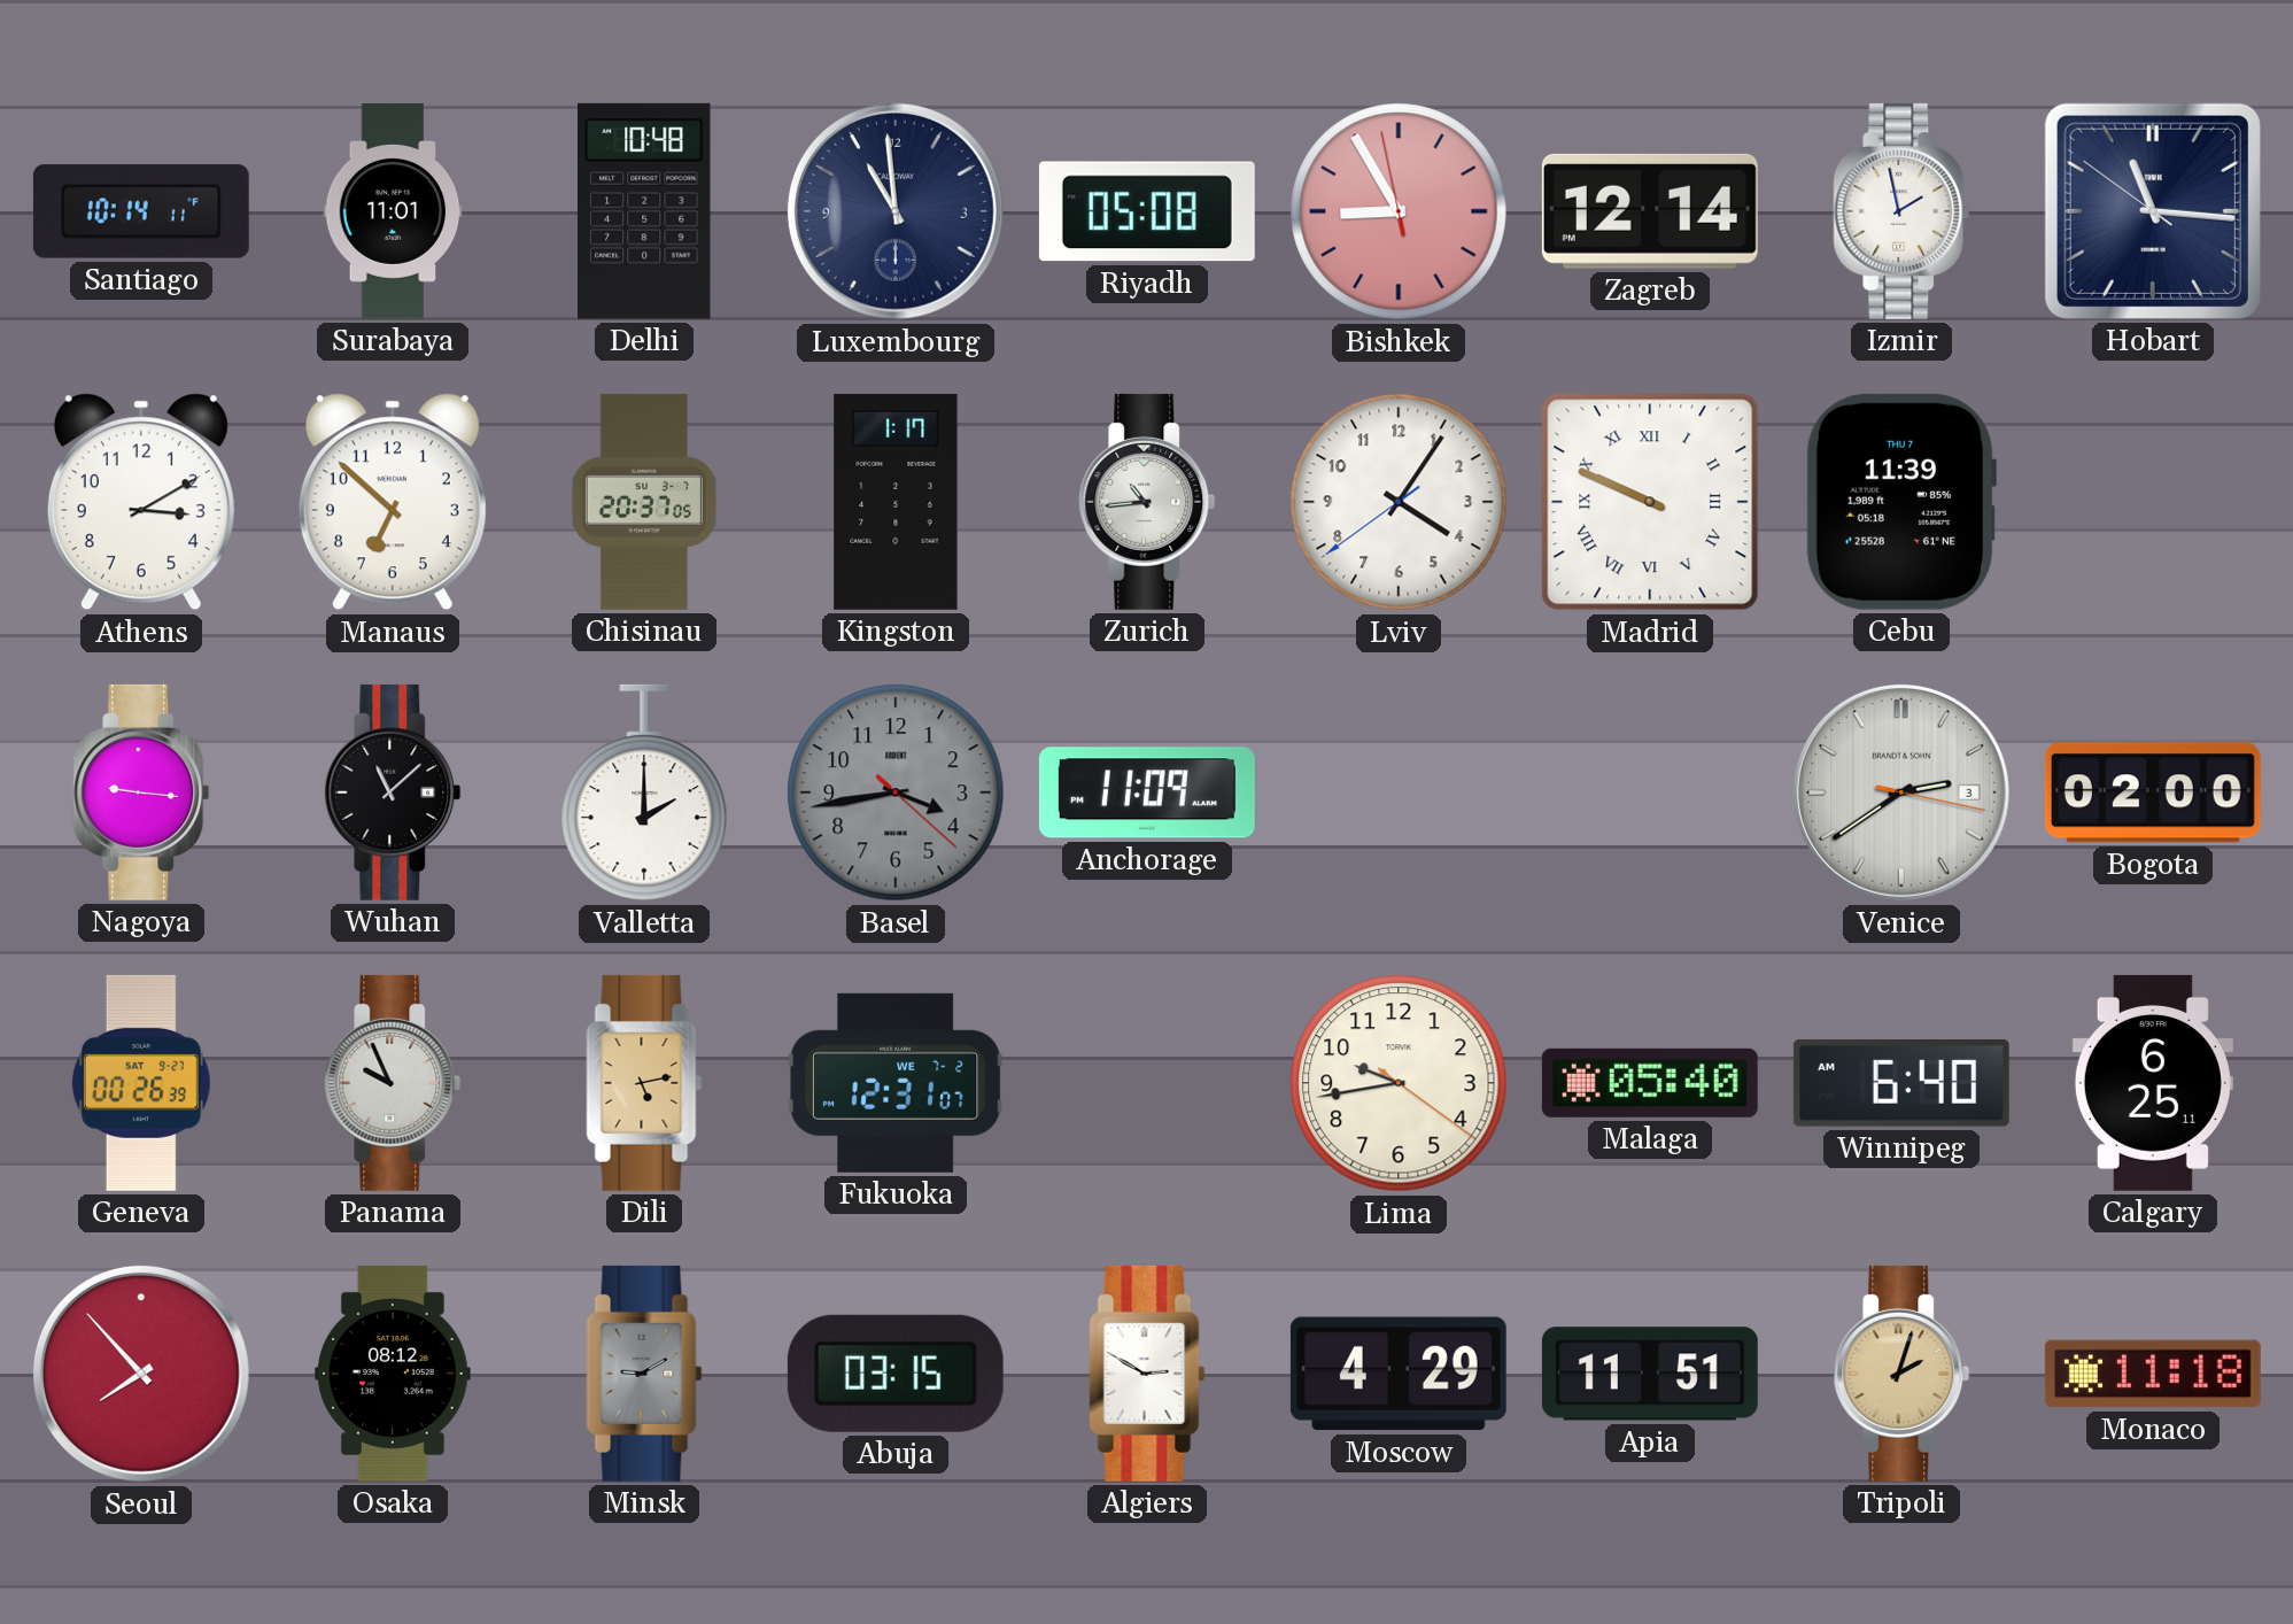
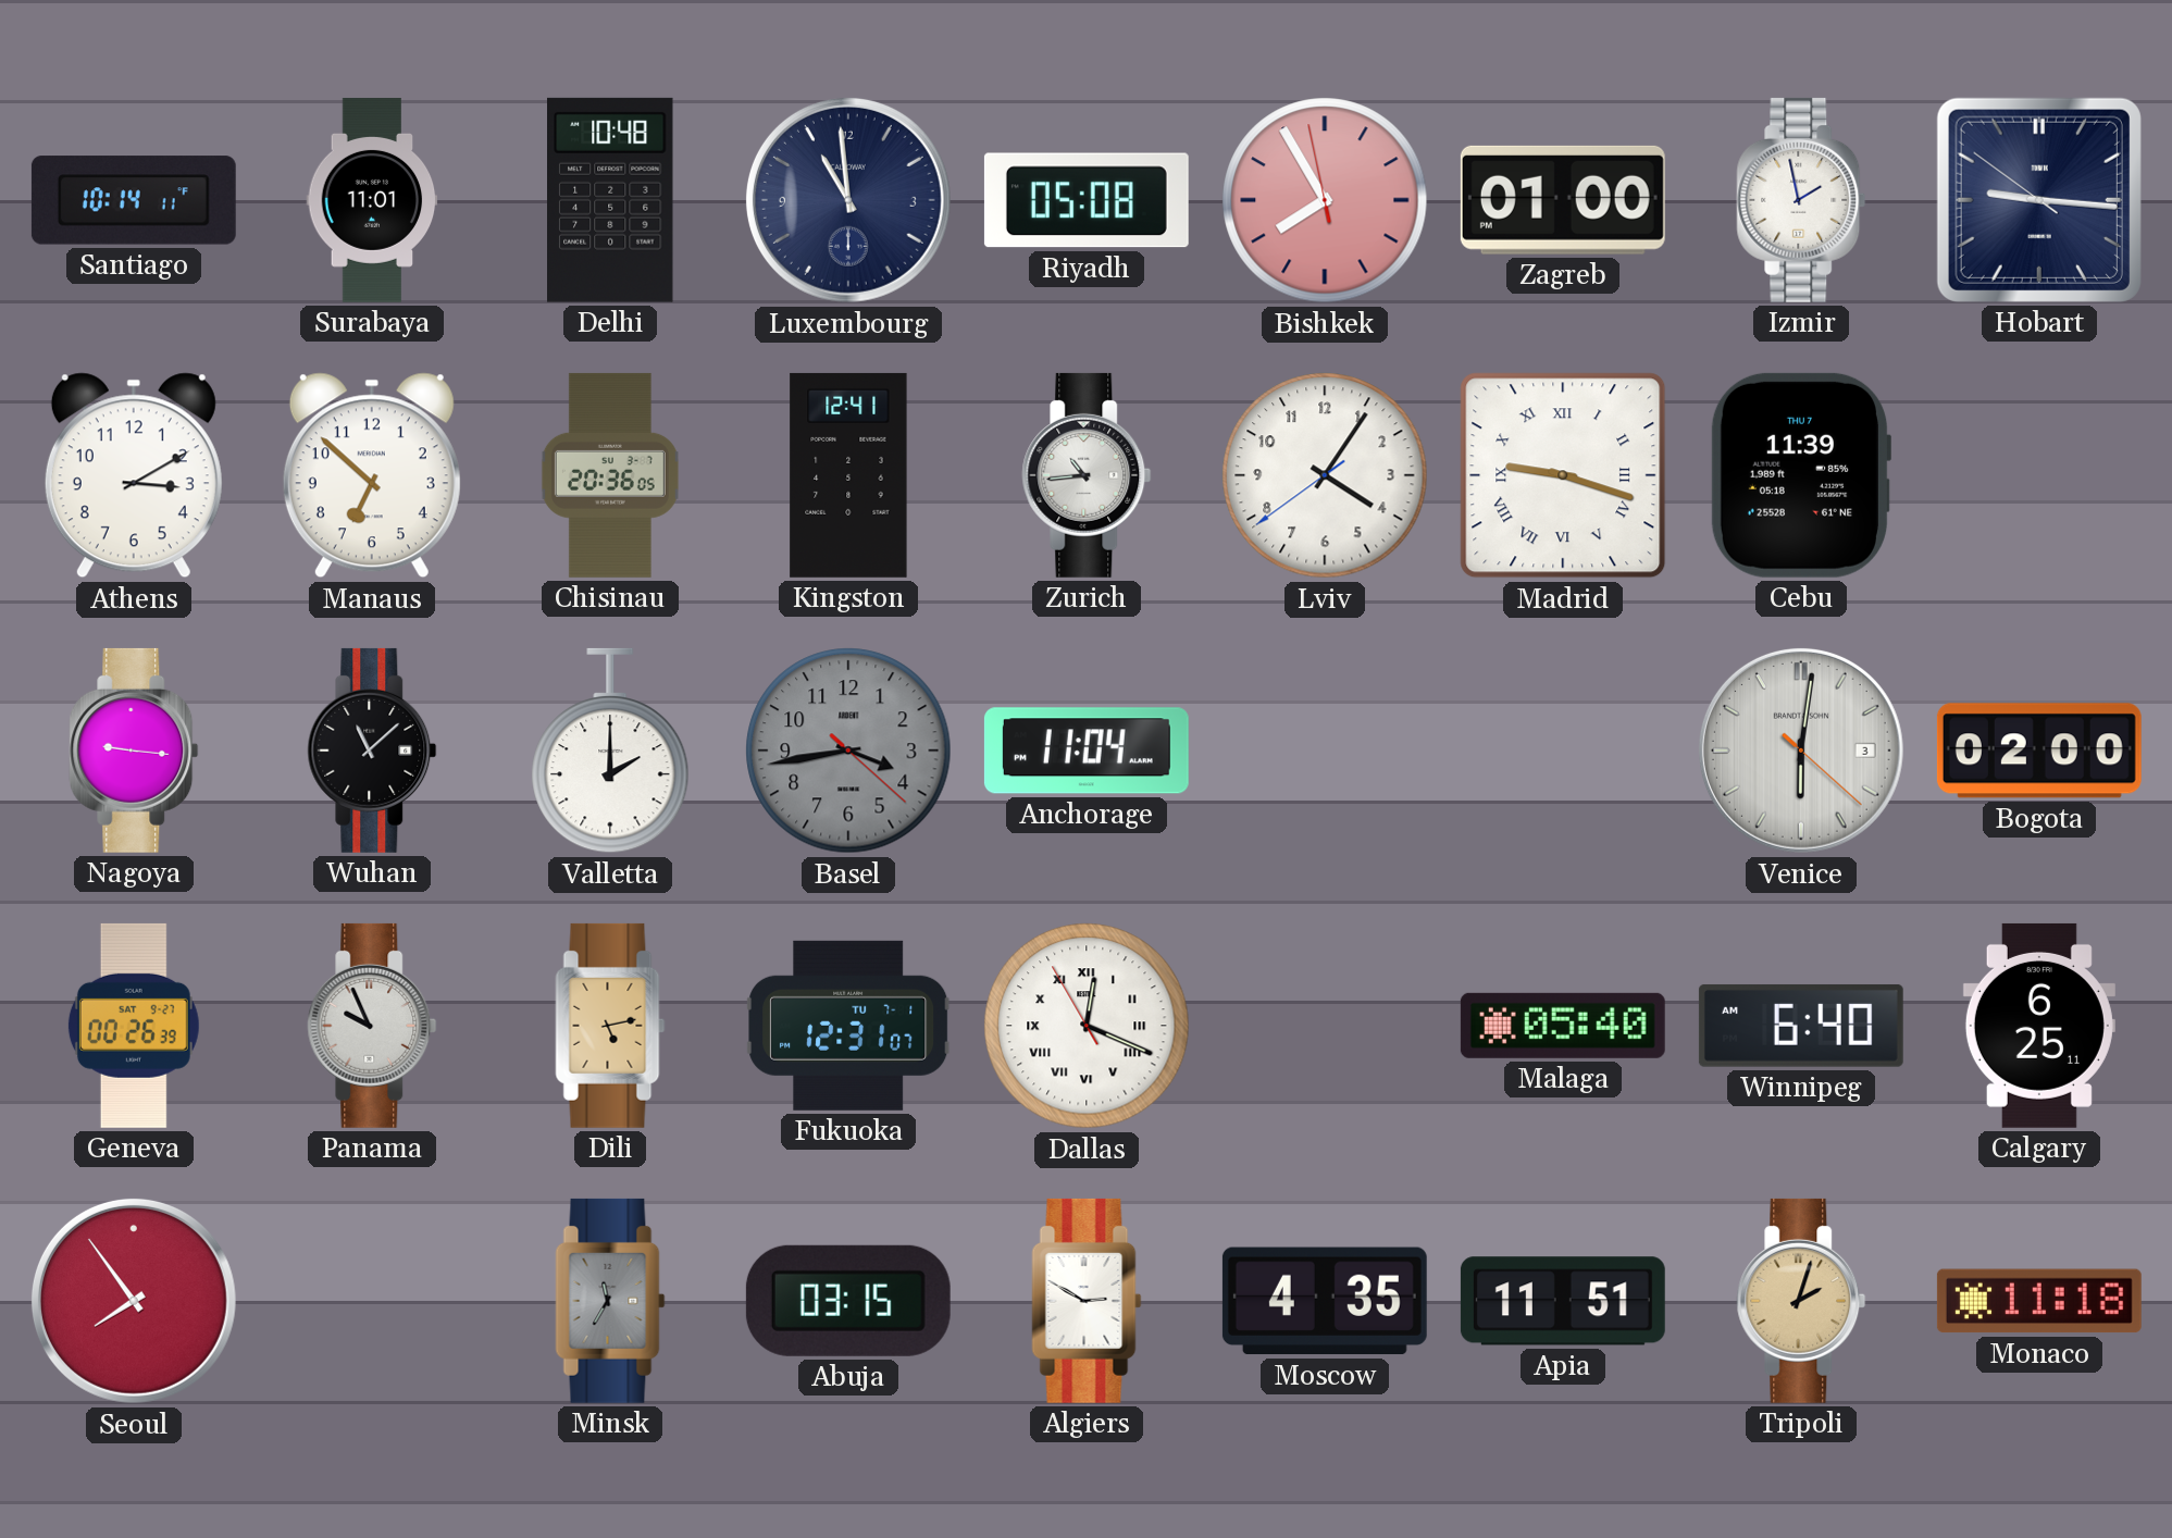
Bishkek: 8:54 -> 7:54
Zagreb: 12:14 -> 01:00
Hobart: 11:15 -> 9:15
Chisinau: 20:37 -> 20:36
Kingston: 1:17 -> 12:41
Madrid: 9:49 -> 9:18
Anchorage: 11:09 -> 11:04
Venice: 2:39 -> 6:01
Fukuoka date: WE 7-2 -> TU 7-1
Dallas: none -> 12:18
Lima: 9:43 -> none
Seoul: 7:53 -> 7:54
Osaka: 08:12 -> none
Minsk: 9:10 -> 11:35
Moscow: 4:29 -> 4:35
